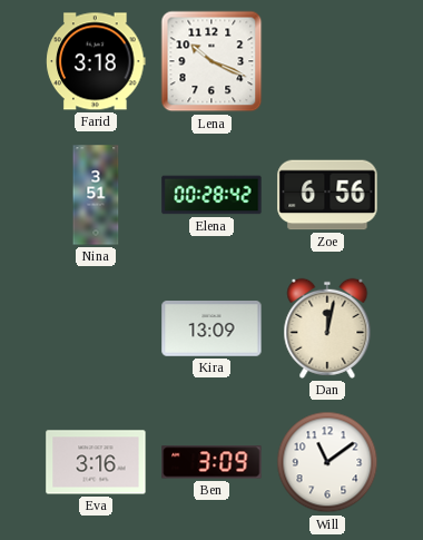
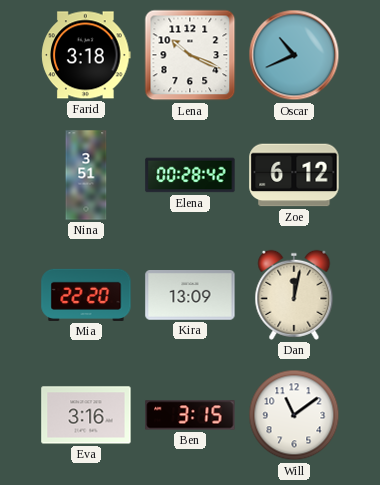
Oscar: none -> 10:41
Zoe: 6:56 -> 6:12
Mia: none -> 22:20
Ben: 3:09 -> 3:15
